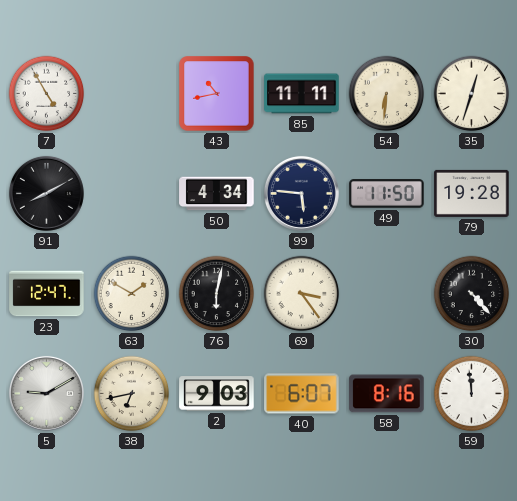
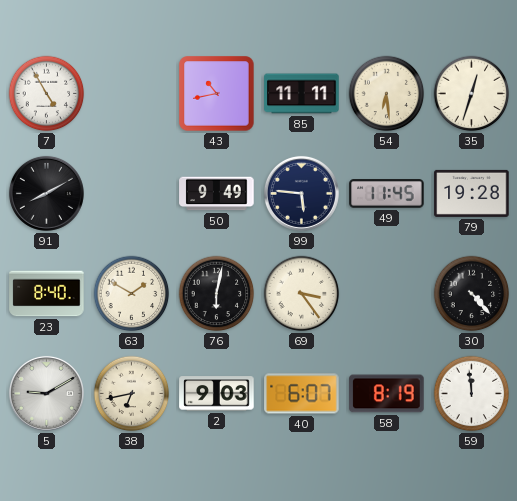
54: 6:31 -> 6:29
50: 4:34 -> 9:49
49: 11:50 -> 11:45
23: 12:47 -> 8:40
58: 8:16 -> 8:19
